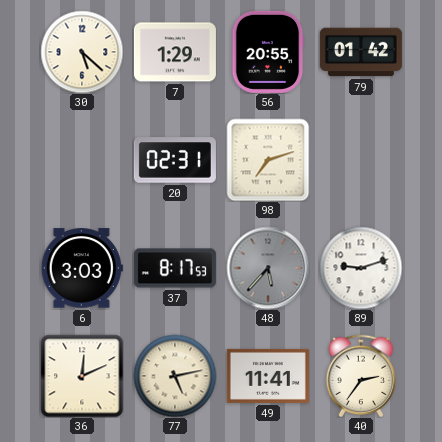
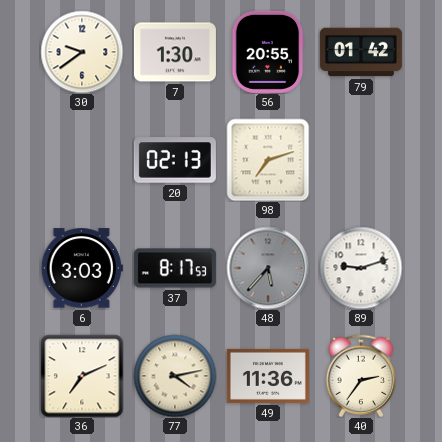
30: 5:22 -> 9:39
7: 1:29 -> 1:30
20: 02:31 -> 02:13
36: 12:11 -> 7:11
77: 5:13 -> 4:13
49: 11:41 -> 11:36
